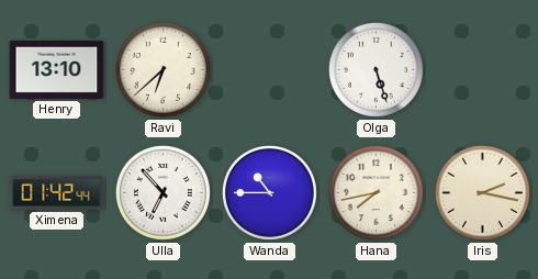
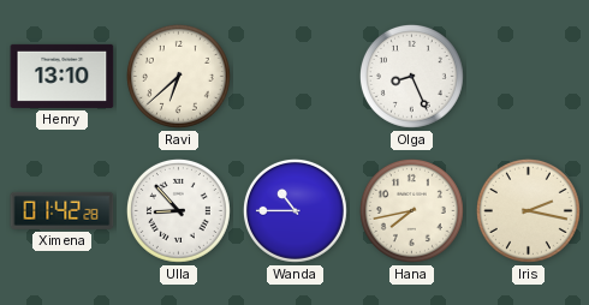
Olga: 5:27 -> 8:26
Ximena: 01:42:44 -> 01:42:28
Ulla: 6:53 -> 8:53
